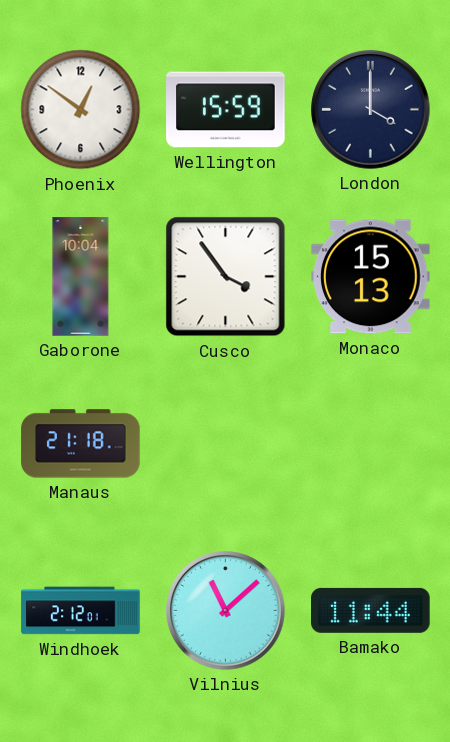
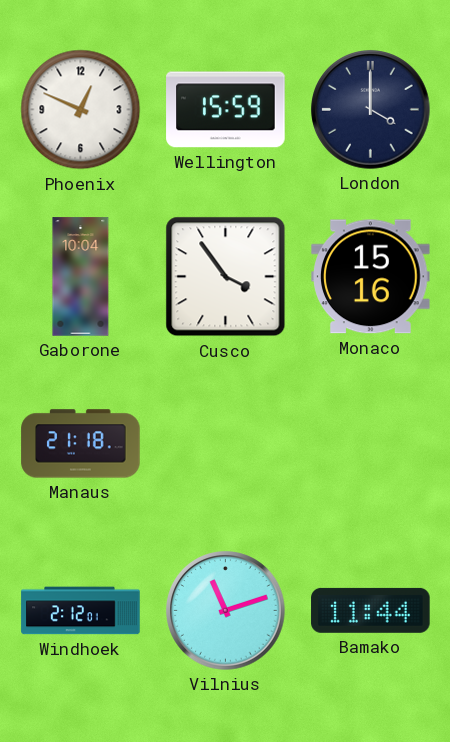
Phoenix: 12:51 -> 12:49
Monaco: 15:13 -> 15:16
Vilnius: 11:08 -> 11:12
